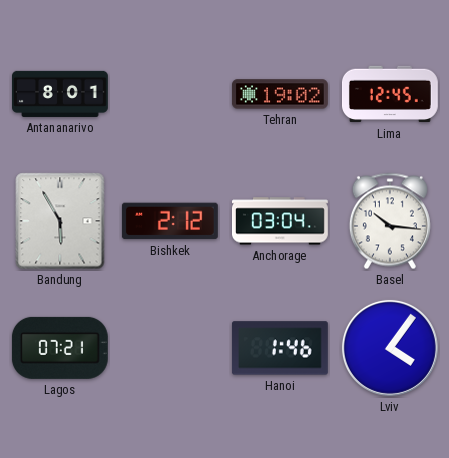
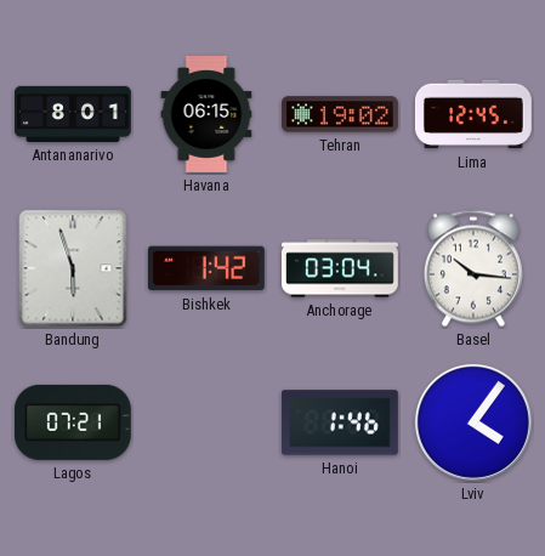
Havana: none -> 06:15
Bandung: 5:55 -> 5:57
Bishkek: 2:12 -> 1:42
